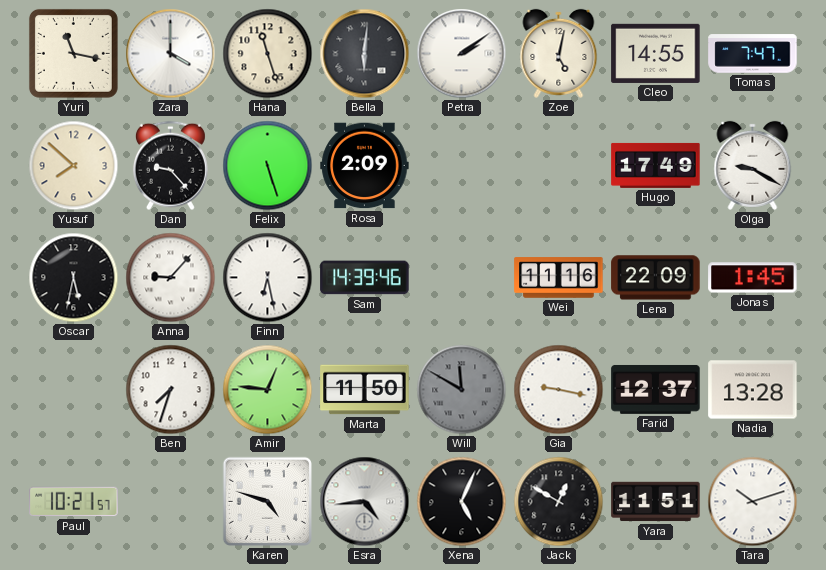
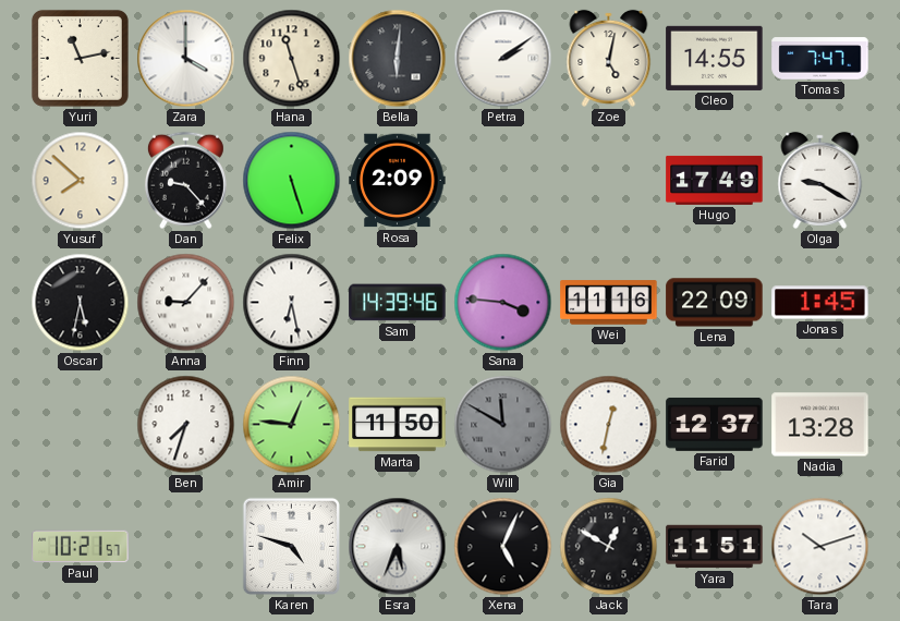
Yuri: 11:17 -> 11:13
Sana: none -> 3:46
Gia: 9:17 -> 12:32
Esra: 4:44 -> 5:34
